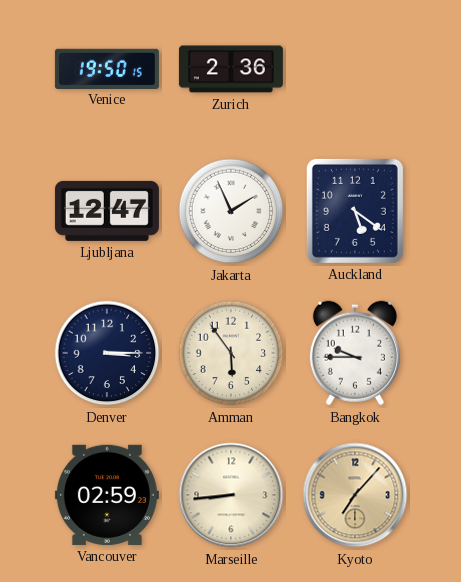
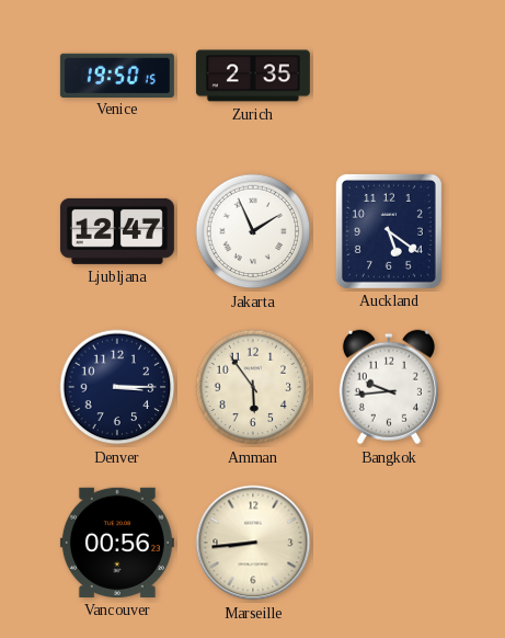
Zurich: 2:36 -> 2:35
Bangkok: 9:45 -> 9:44
Vancouver: 02:59 -> 00:56
Kyoto: 7:07 -> none
